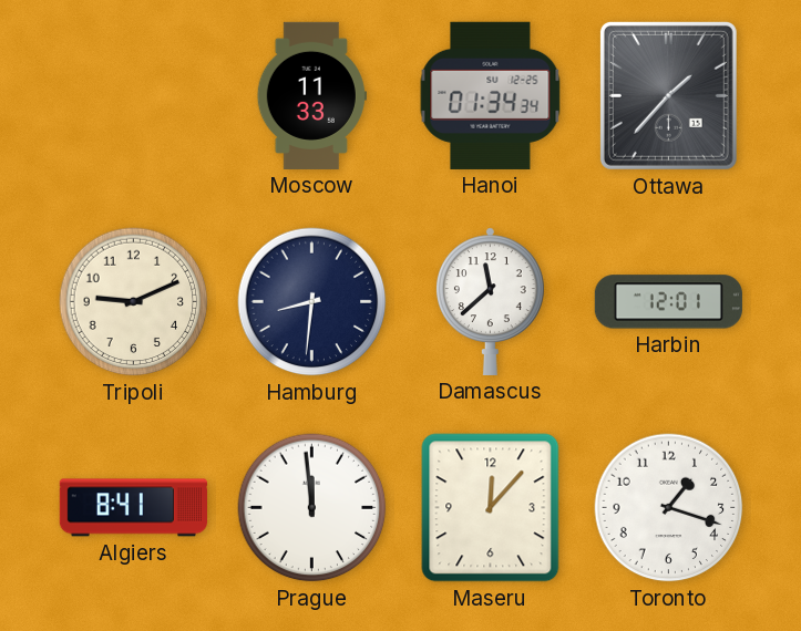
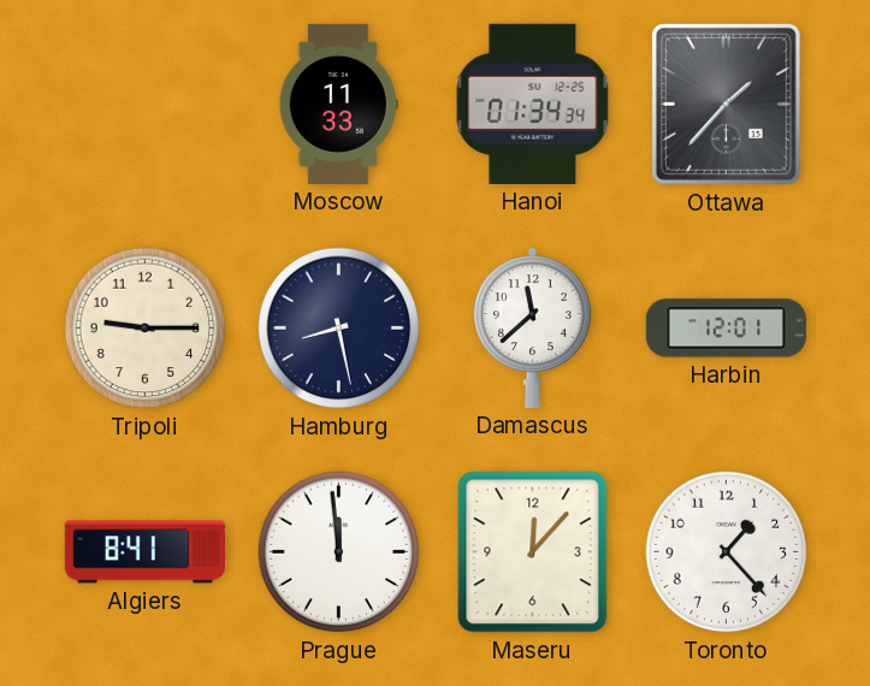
Tripoli: 9:11 -> 9:15
Hamburg: 8:31 -> 8:28
Toronto: 1:18 -> 1:23
